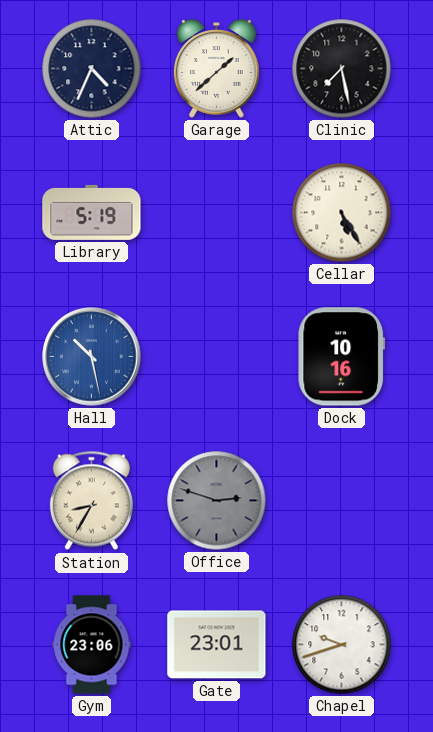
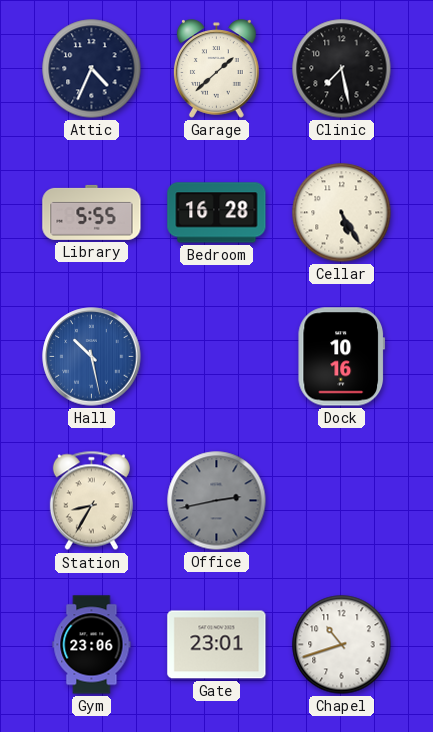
Library: 5:19 -> 5:55
Bedroom: none -> 16:28
Office: 2:48 -> 2:43
Chapel: 9:42 -> 10:42
